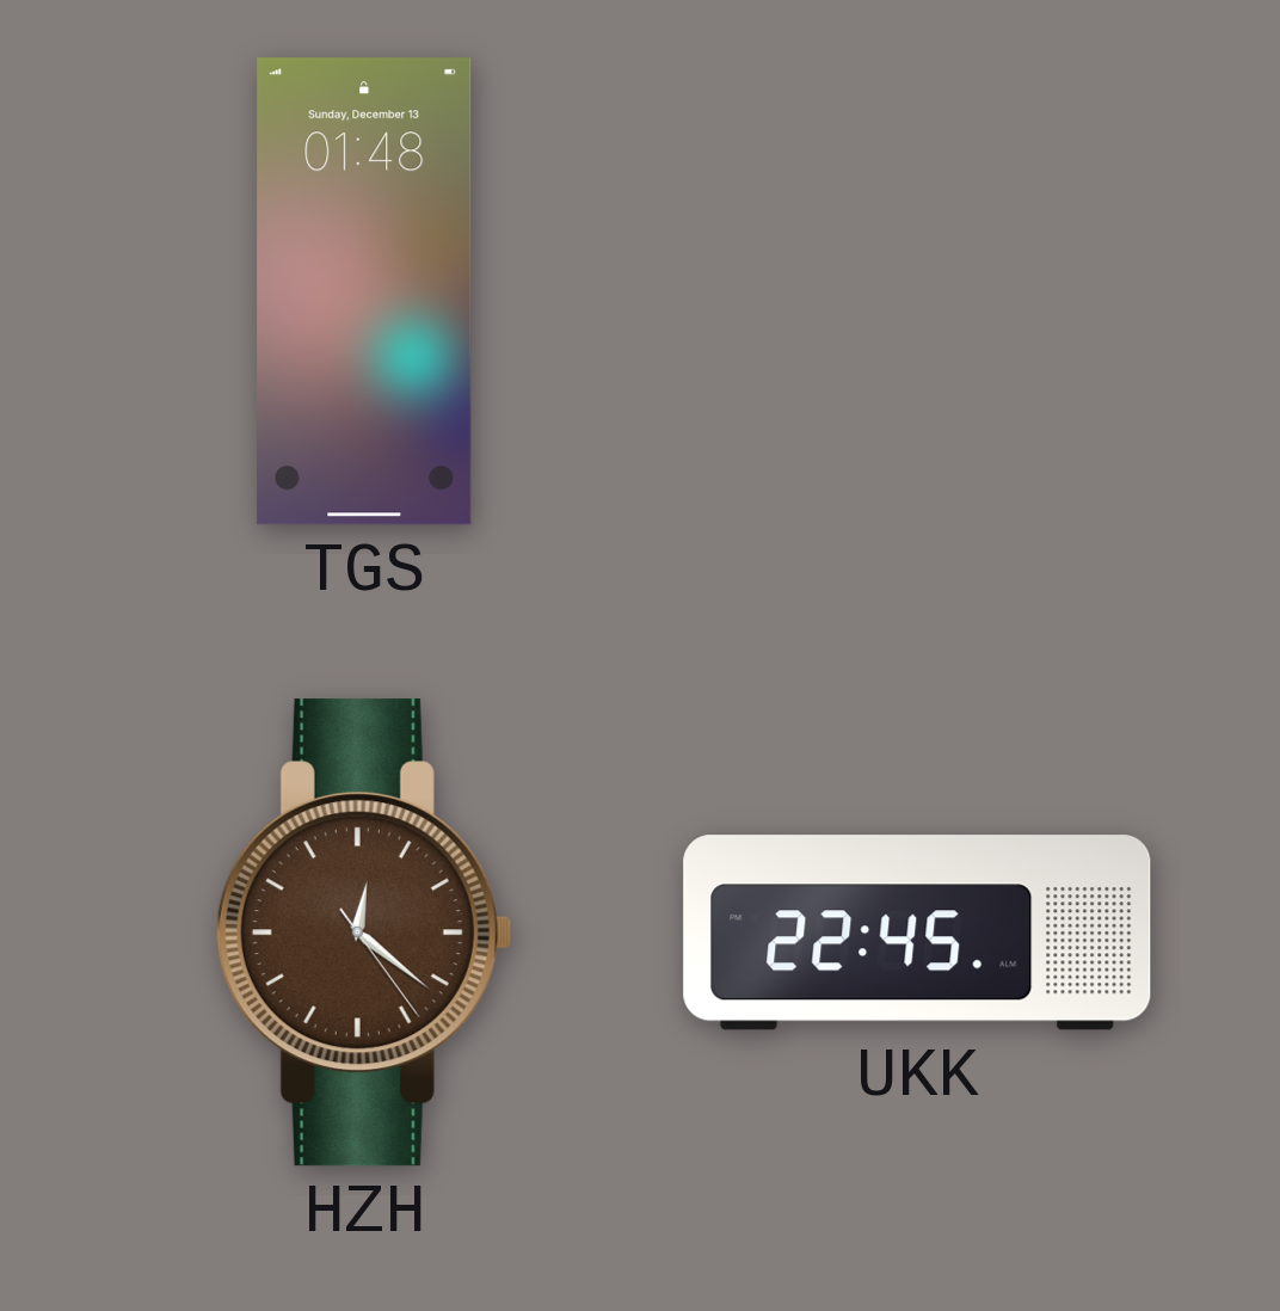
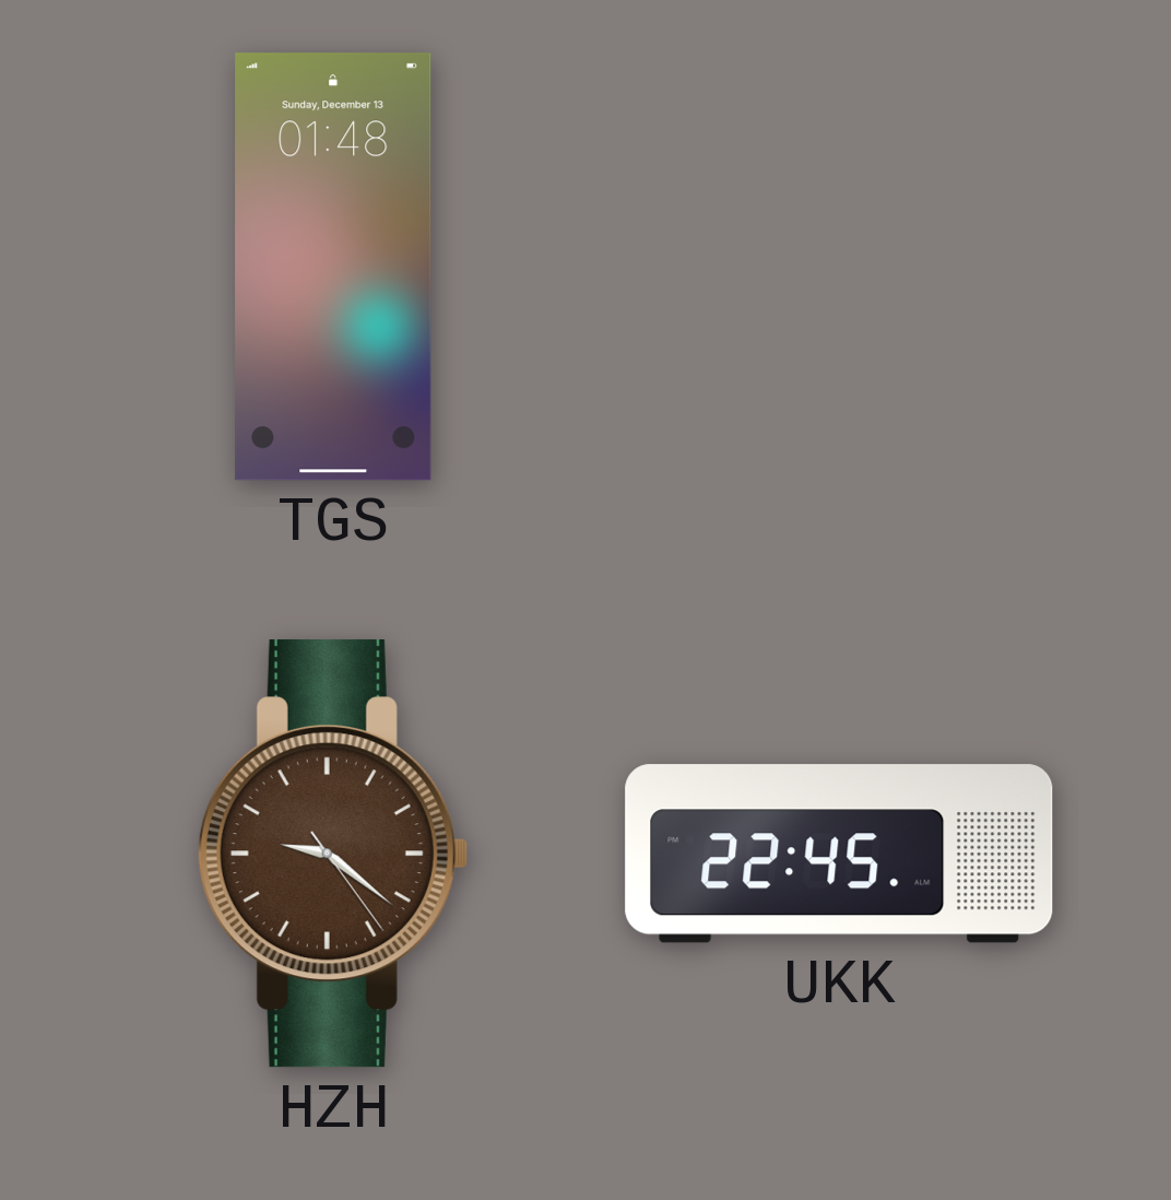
HZH: 12:21 -> 9:21
